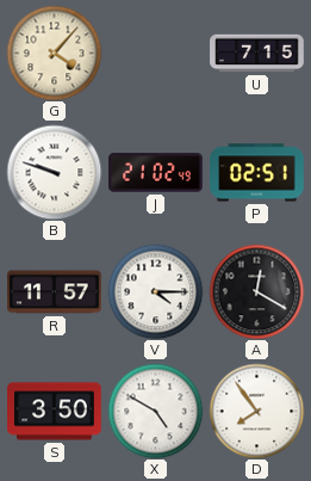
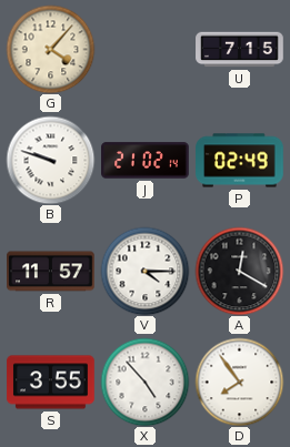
J: 21:02:49 -> 21:02:14
P: 02:51 -> 02:49
S: 3:50 -> 3:55
X: 4:50 -> 4:53
